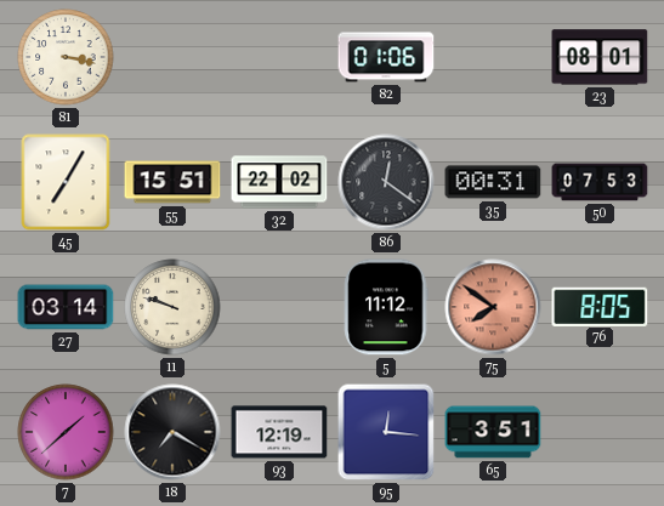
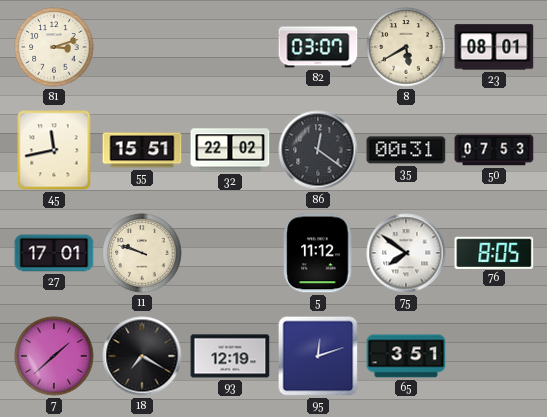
81: 3:17 -> 3:12
82: 01:06 -> 03:07
8: none -> 5:40
45: 7:05 -> 11:43
27: 03:14 -> 17:01
75 dial: salmon -> white
95: 12:16 -> 12:12
